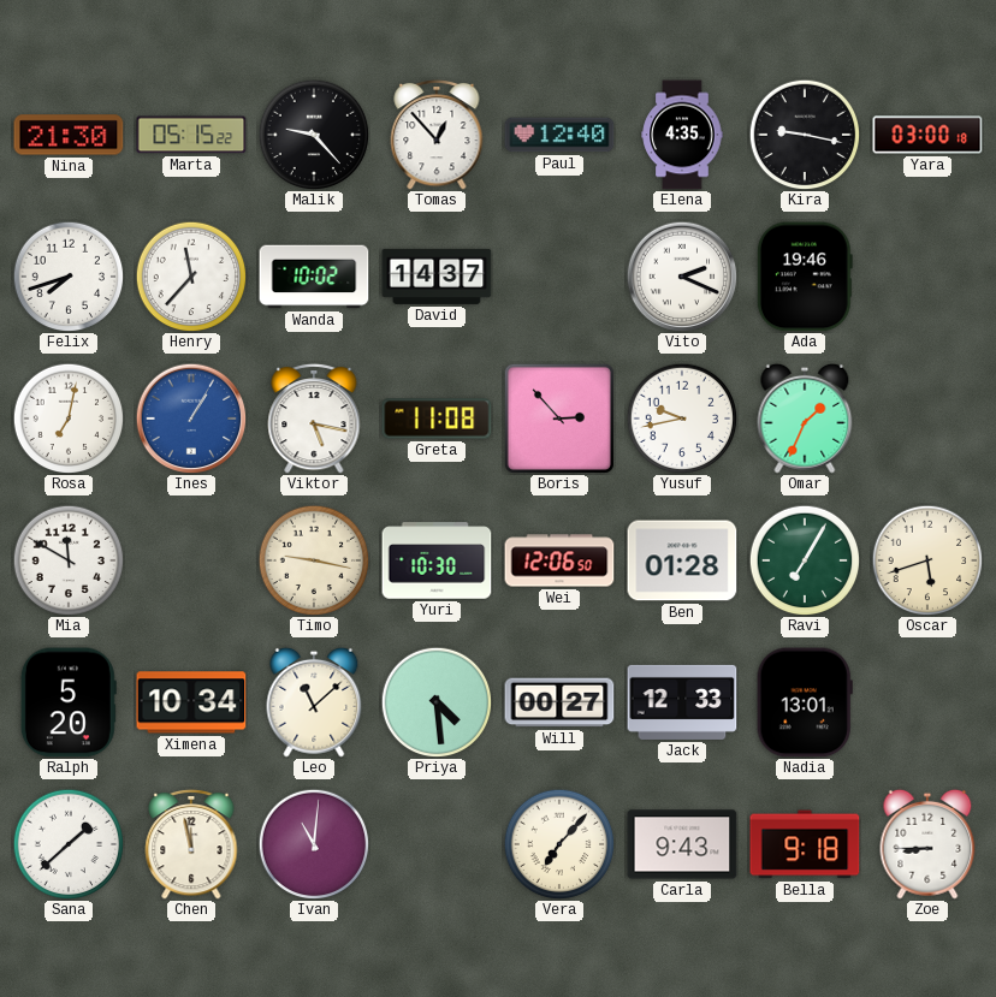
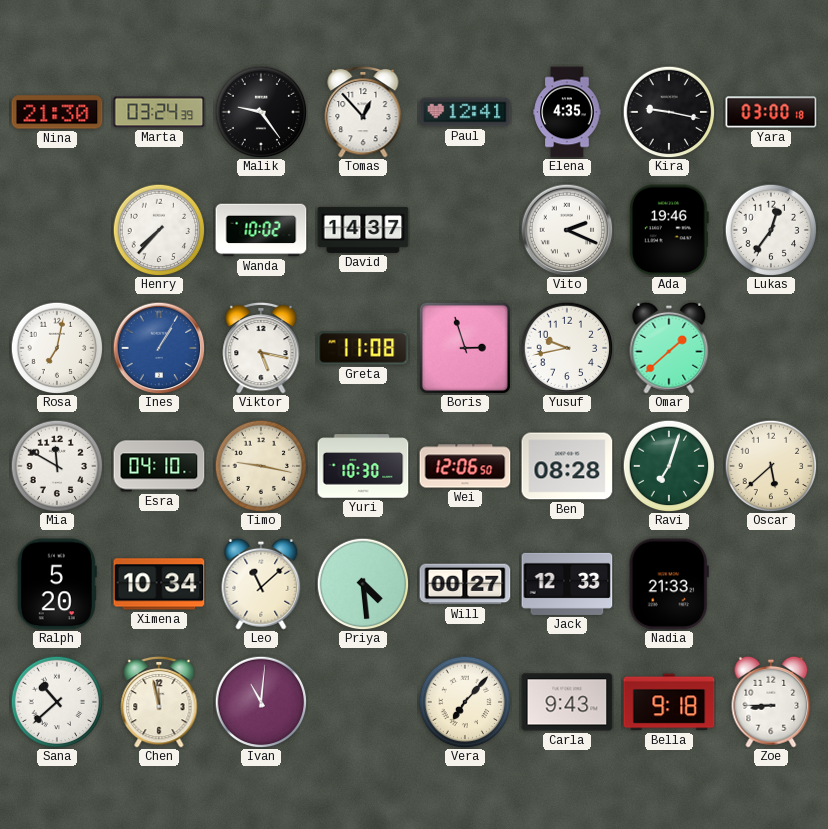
Marta: 05:15 -> 03:24
Malik: 9:23 -> 9:24
Paul: 12:40 -> 12:41
Felix: 7:42 -> none
Henry: 11:37 -> 7:37
Lukas: none -> 12:36
Boris: 2:53 -> 2:57
Omar: 1:34 -> 1:38
Esra: none -> 04:10
Ben: 01:28 -> 08:28
Ravi: 7:05 -> 7:03
Oscar: 5:42 -> 5:38
Nadia: 13:01 -> 21:33
Sana: 1:38 -> 10:38
